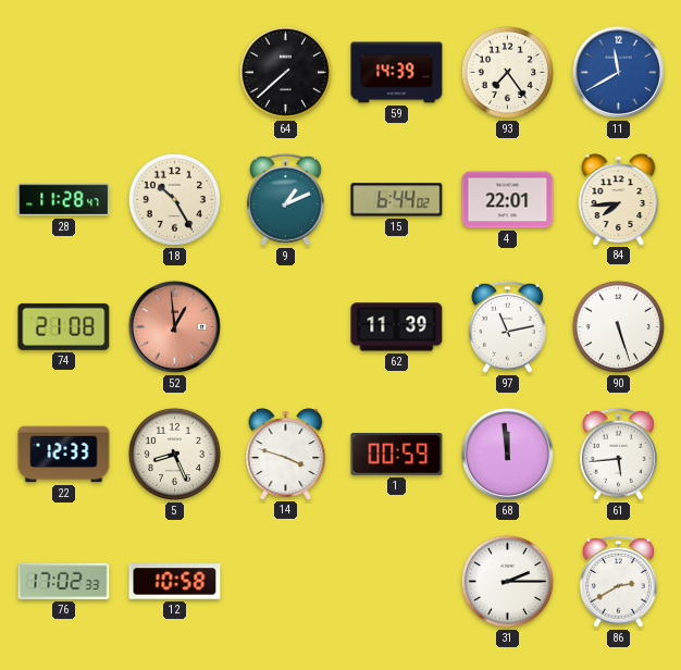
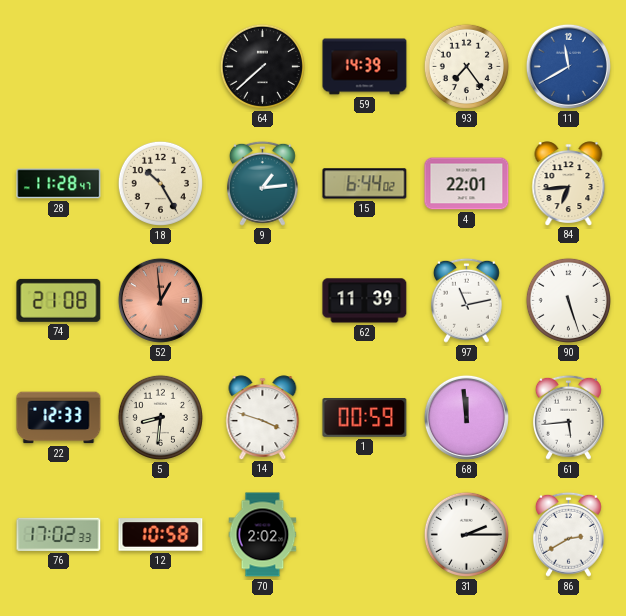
9: 1:11 -> 1:14
84: 7:44 -> 6:44
5: 8:26 -> 8:31
70: none -> 2:02
